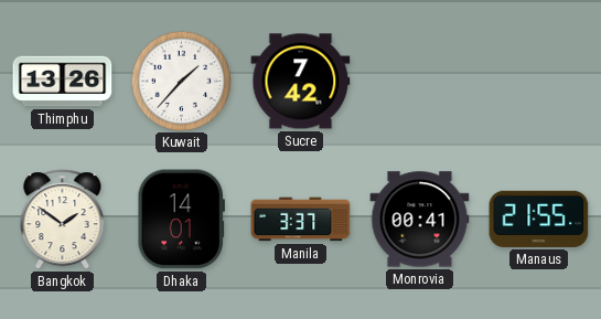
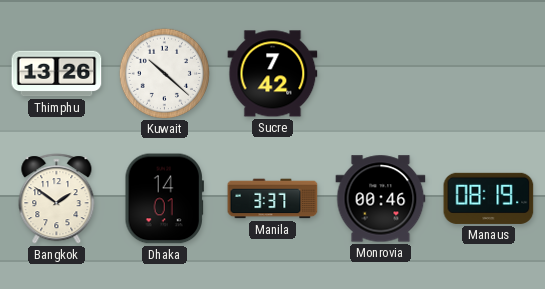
Kuwait: 1:37 -> 10:22
Monrovia: 00:41 -> 00:46
Manaus: 21:55 -> 08:19
